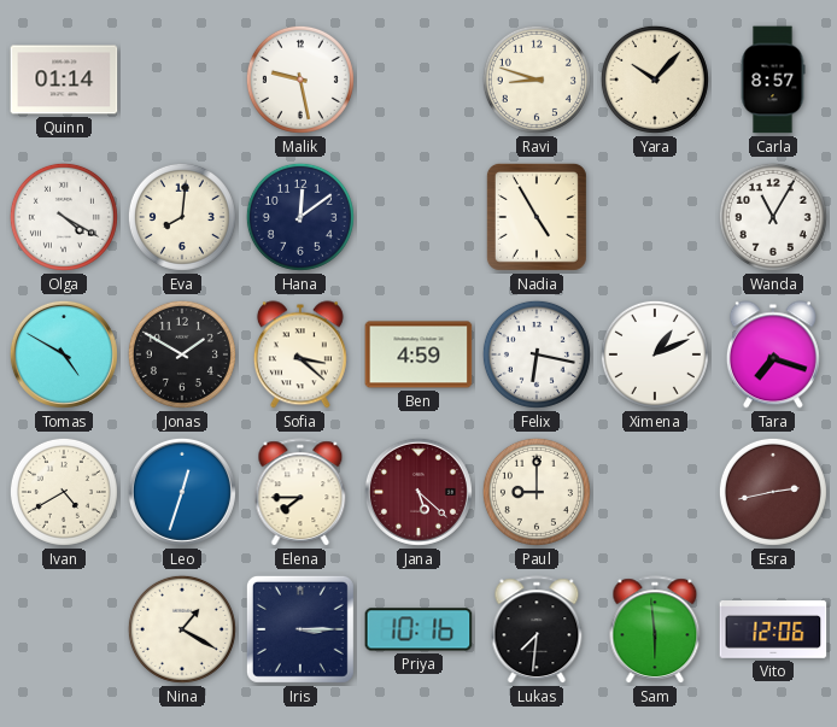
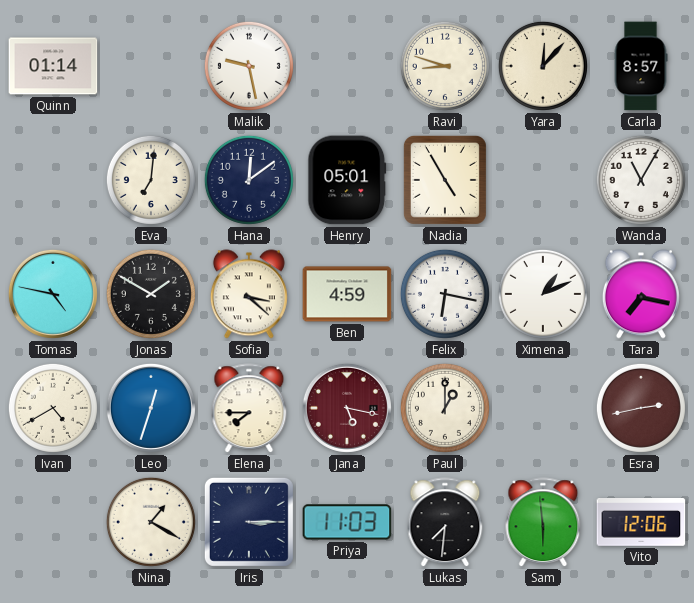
Yara: 10:07 -> 12:07
Olga: 4:20 -> none
Eva: 8:01 -> 7:01
Henry: none -> 05:01
Tomas: 4:50 -> 4:47
Tara: 7:18 -> 7:17
Jana: 5:22 -> 5:17
Paul: 9:00 -> 1:00
Priya: 10:16 -> 11:03
